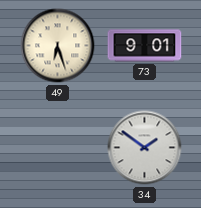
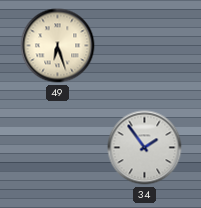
73: 9:01 -> none
34: 1:51 -> 1:54
